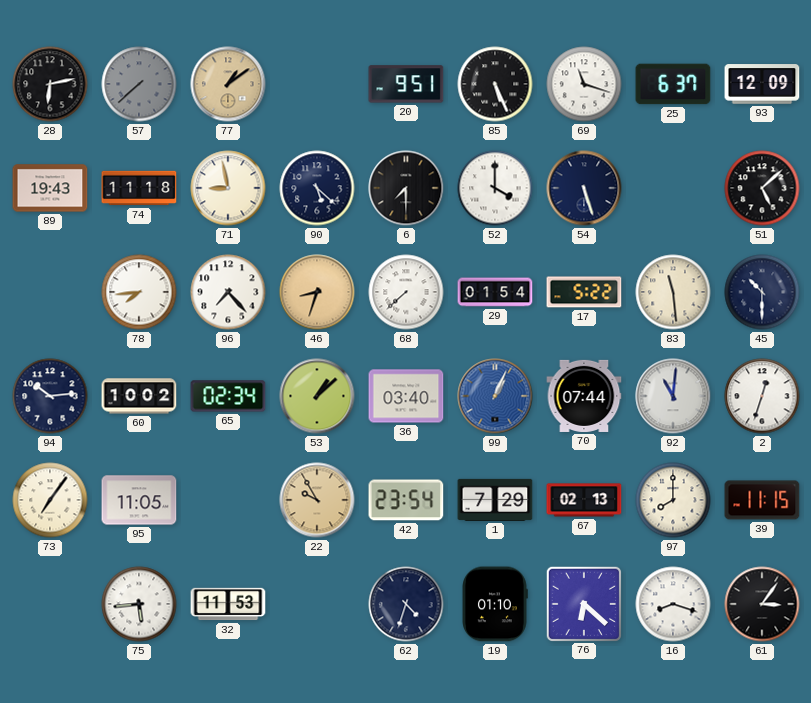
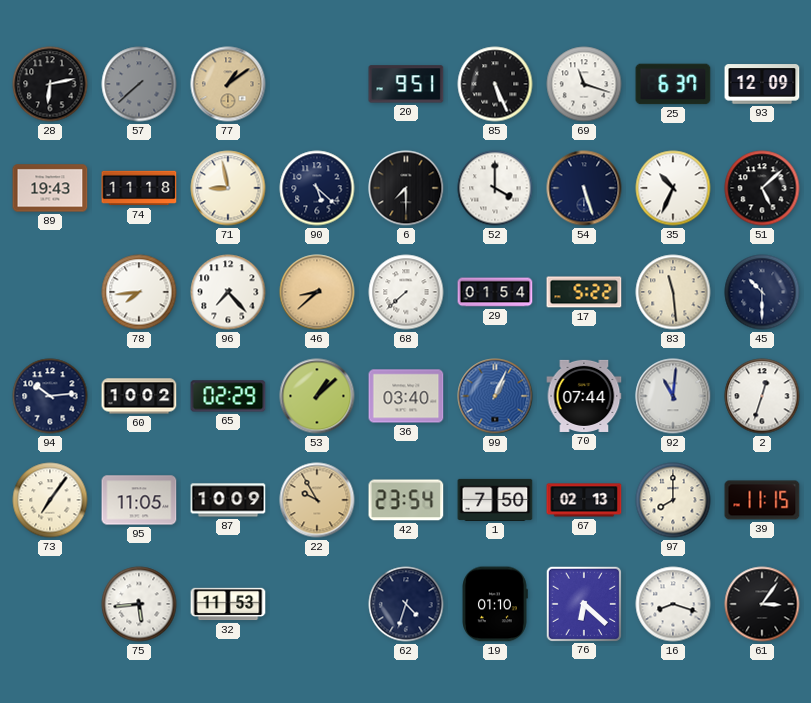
35: none -> 10:34
46: 8:33 -> 8:38
65: 02:34 -> 02:29
87: none -> 10:09
1: 7:29 -> 7:50
